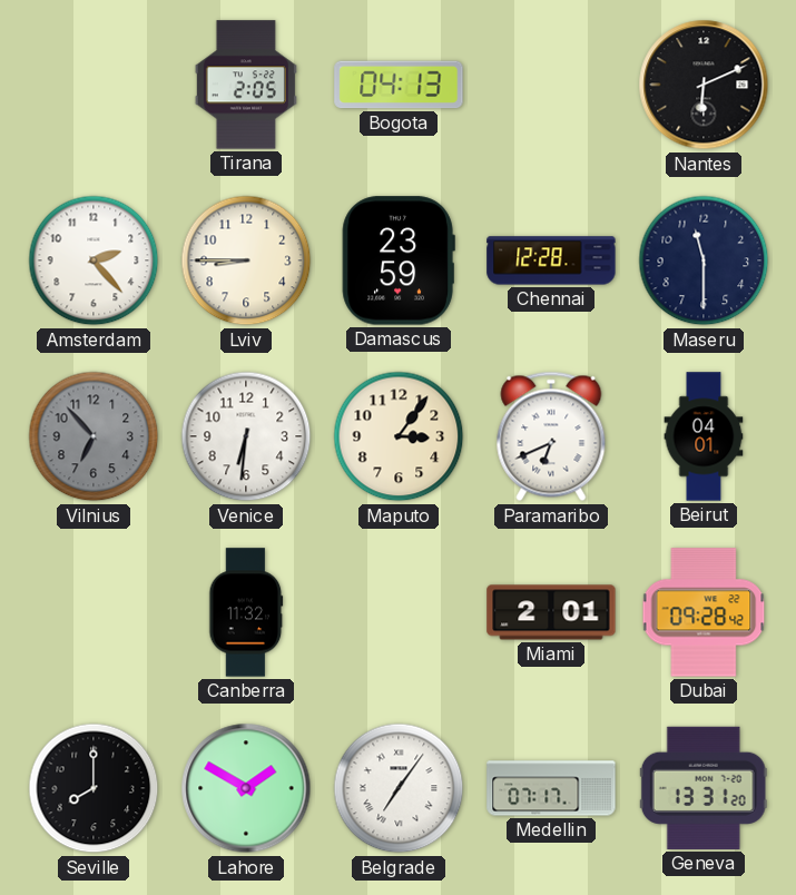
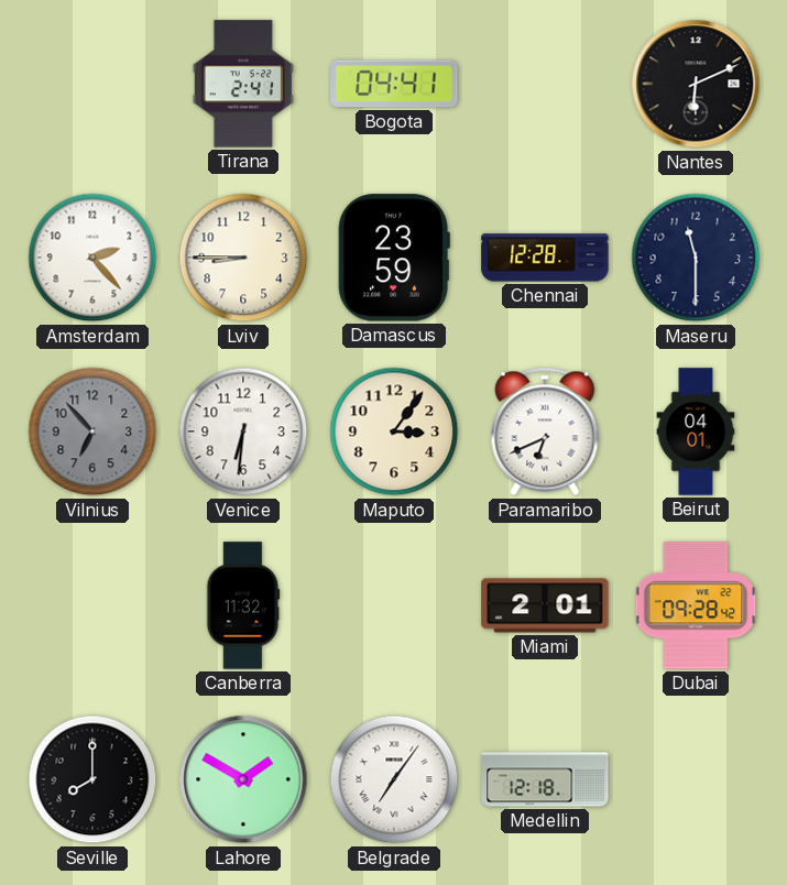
Tirana: 2:05 -> 2:41
Bogota: 04:13 -> 04:41
Medellin: 07:17 -> 12:18
Geneva: 13:31 -> none
